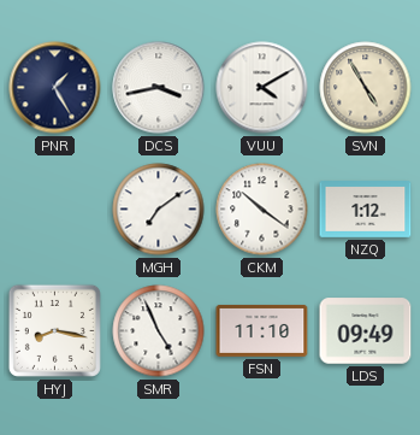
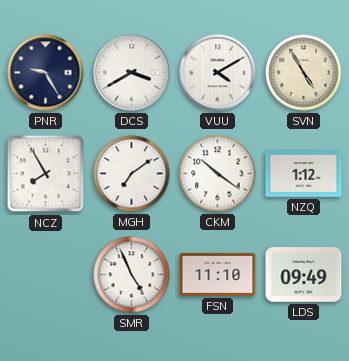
PNR: 1:25 -> 9:25
DCS: 3:43 -> 3:40
NCZ: none -> 7:55
HYJ: 8:17 -> none
